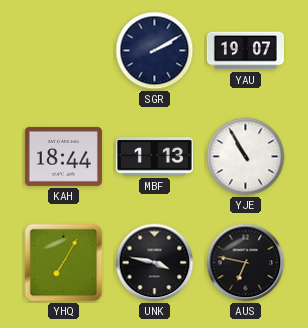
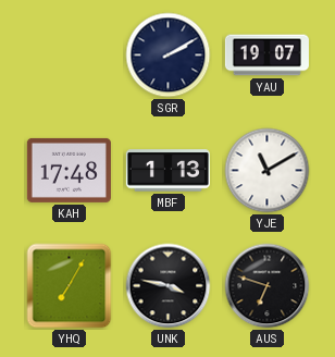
KAH: 18:44 -> 17:48
YJE: 10:55 -> 11:10
AUS: 6:47 -> 6:48
